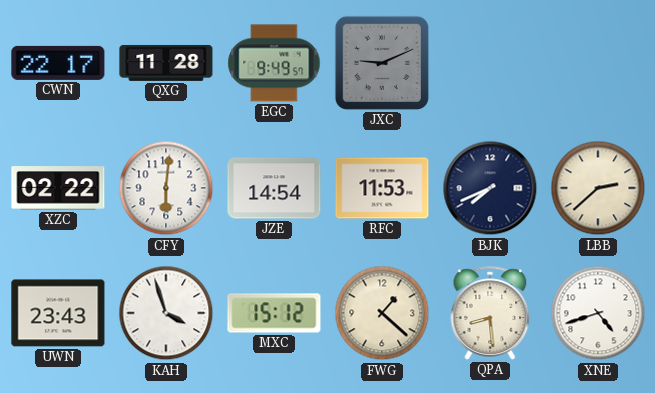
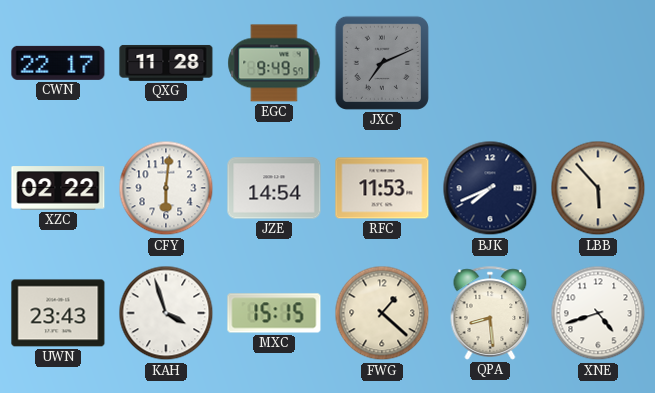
JXC: 9:11 -> 7:11
LBB: 2:38 -> 5:53
MXC: 15:12 -> 15:15
